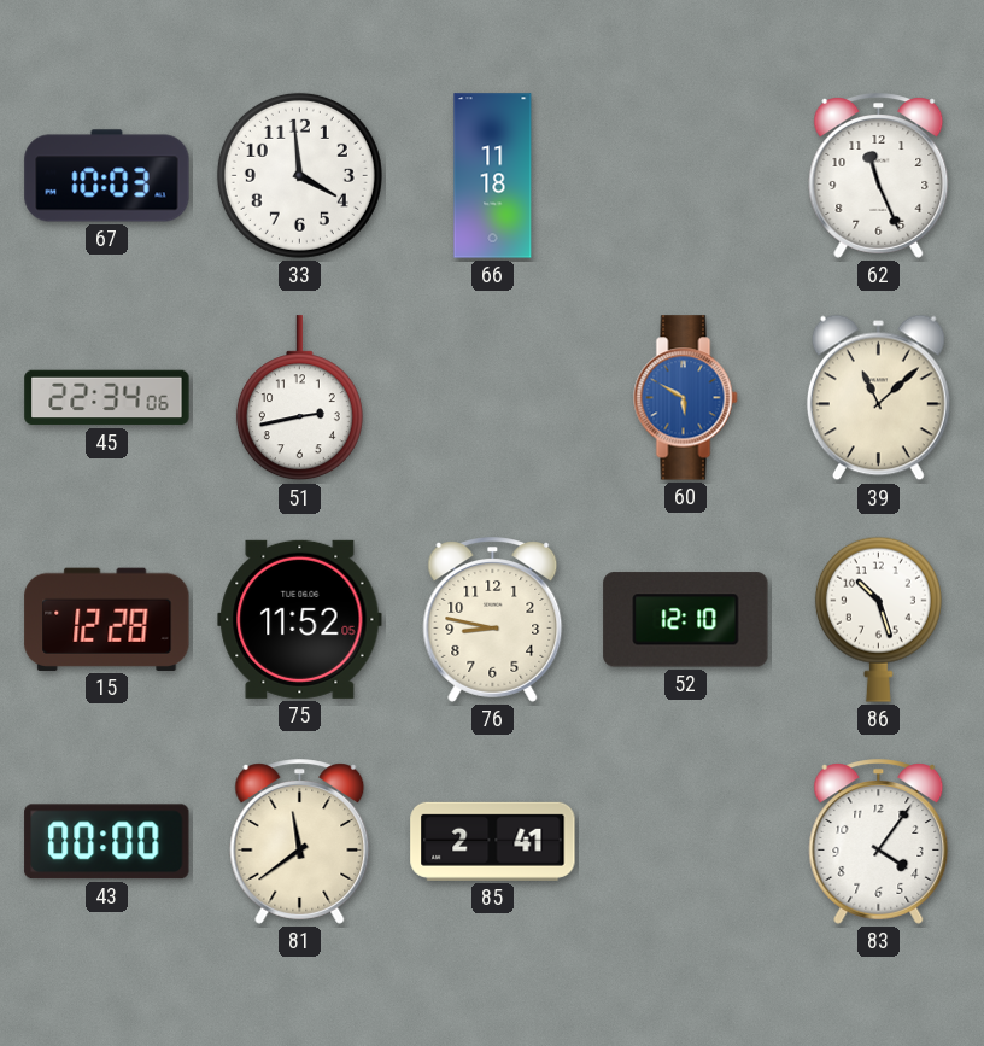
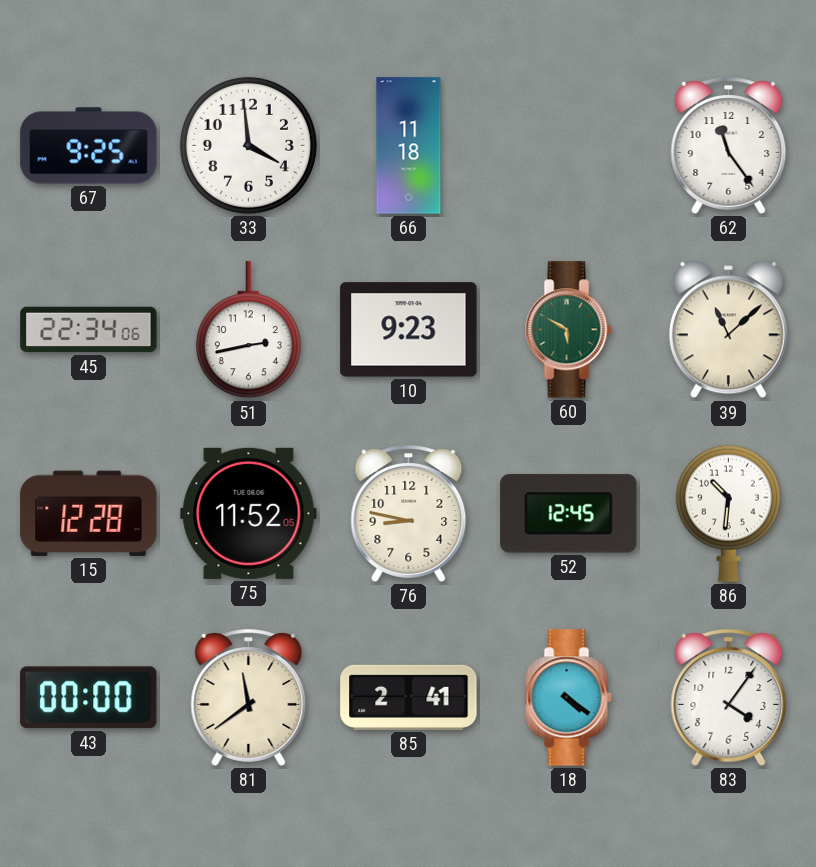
67: 10:03 -> 9:25
62: 11:26 -> 11:24
10: none -> 9:23
60 dial: blue -> green
52: 12:10 -> 12:45
86: 10:27 -> 10:31
18: none -> 4:21
